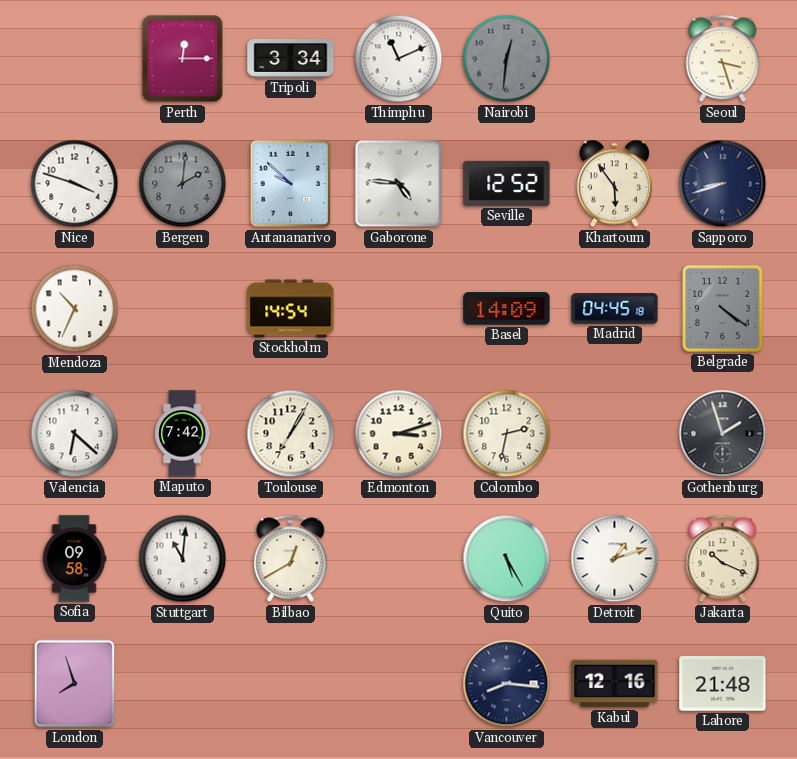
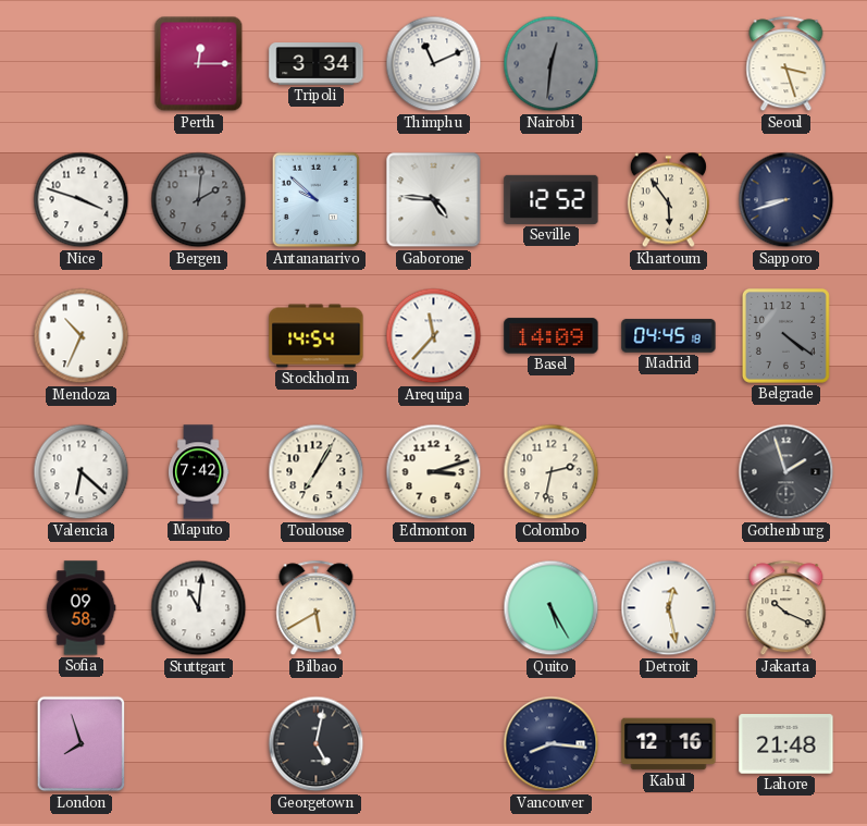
Arequipa: none -> 11:37
Bilbao: 12:40 -> 5:40
Detroit: 1:12 -> 12:28
Georgetown: none -> 5:02
